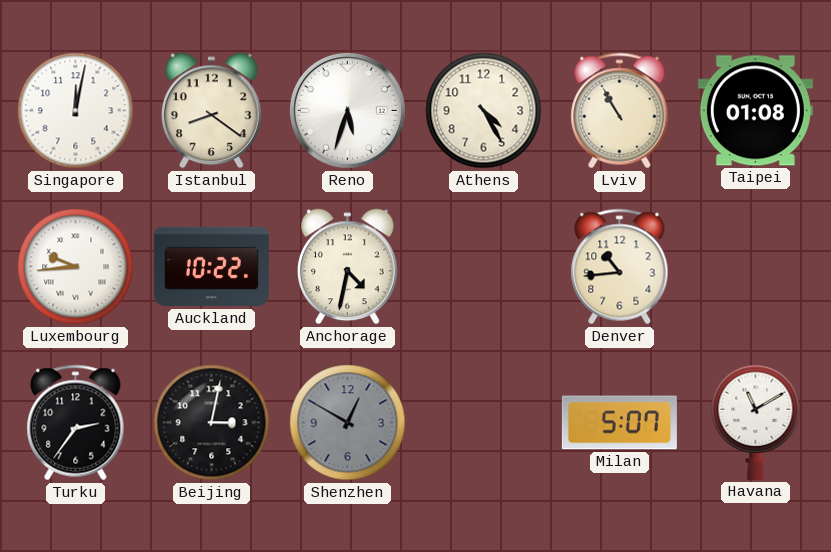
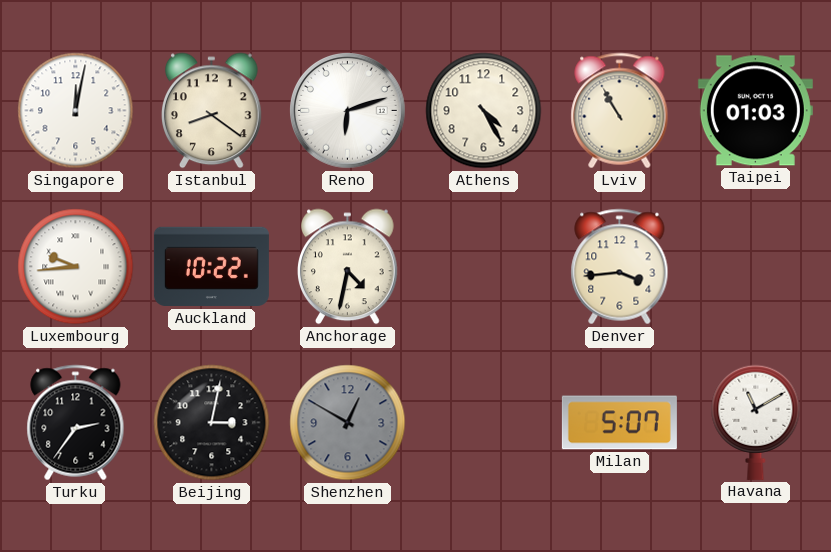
Reno: 5:33 -> 6:12
Taipei: 01:08 -> 01:03
Denver: 10:44 -> 3:44
